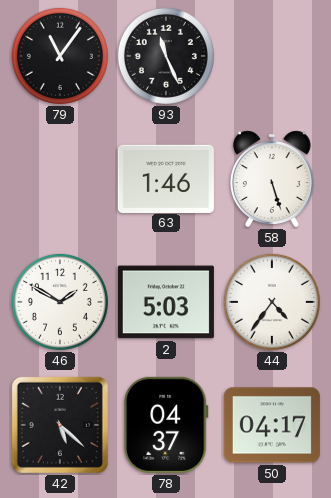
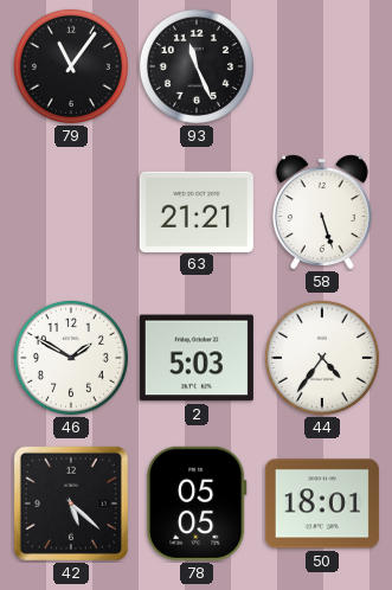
63: 1:46 -> 21:21
78: 04:37 -> 05:05
50: 04:17 -> 18:01
